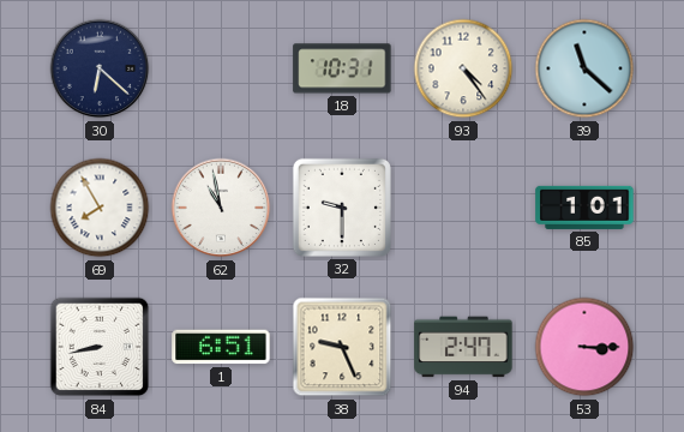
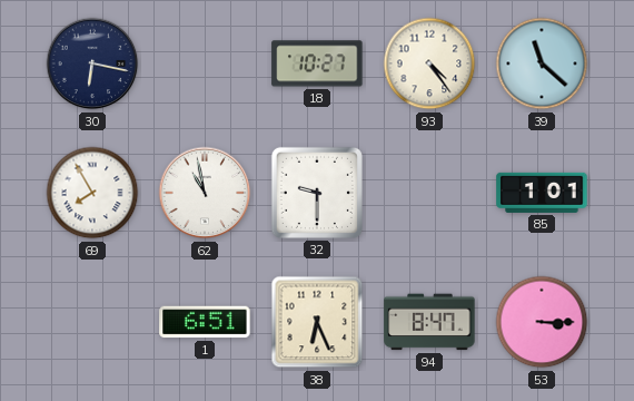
30: 6:22 -> 6:17
18: 10:31 -> 10:27
84: 8:43 -> none
38: 9:26 -> 6:26
94: 2:47 -> 8:47
